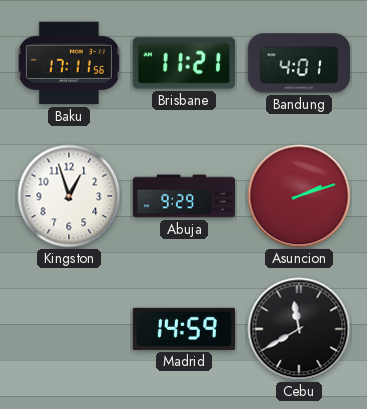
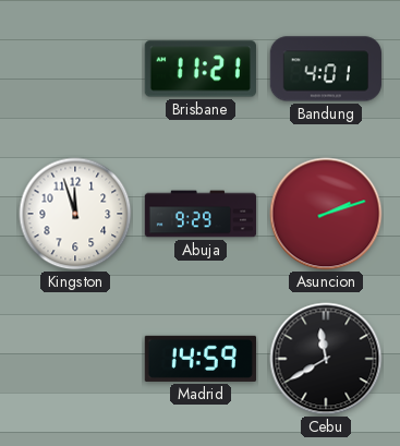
Baku: 17:11 -> none
Kingston: 12:57 -> 11:57
